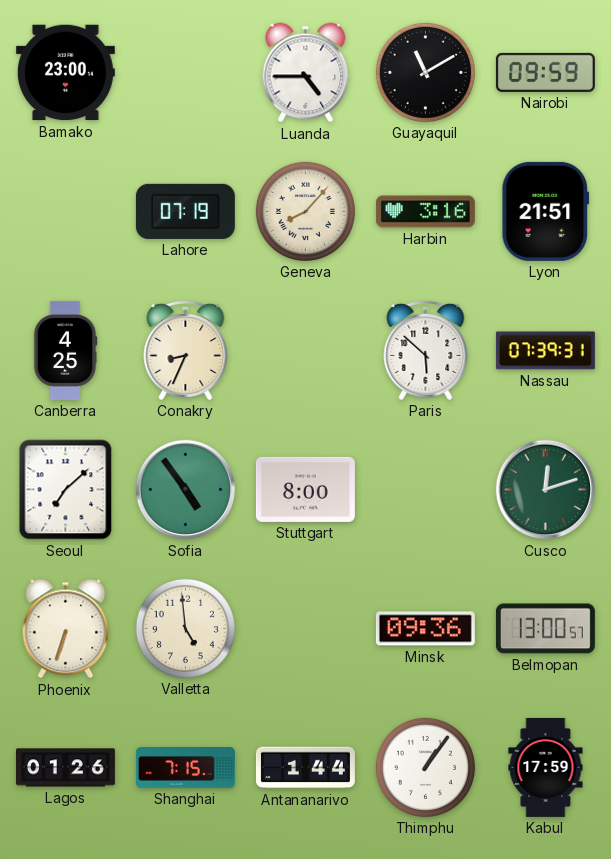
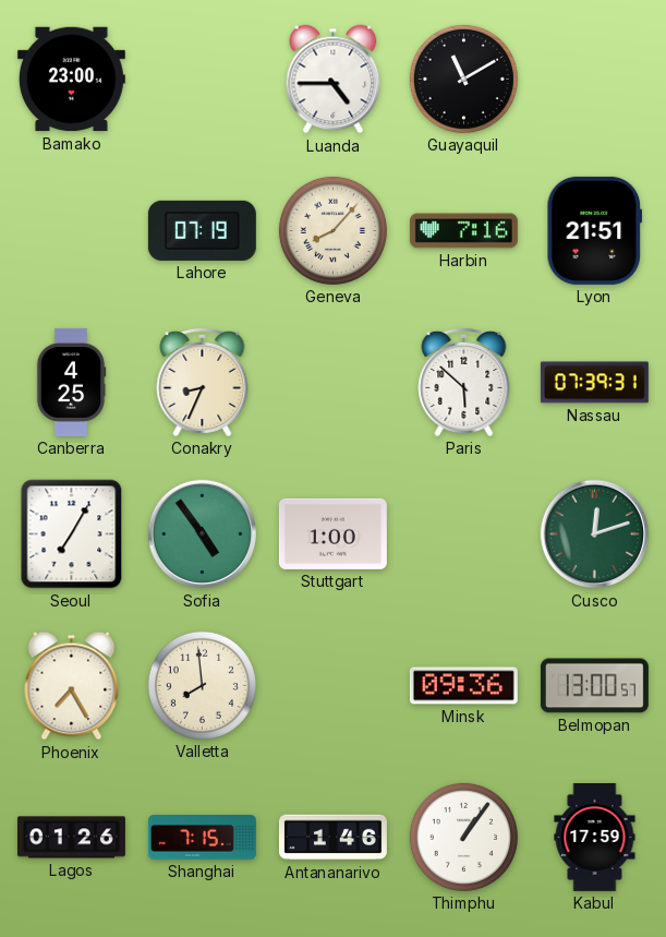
Nairobi: 09:59 -> none
Harbin: 3:16 -> 7:16
Seoul: 7:08 -> 7:05
Stuttgart: 8:00 -> 1:00
Phoenix: 6:33 -> 7:25
Valletta: 4:59 -> 7:59
Antananarivo: 1:44 -> 1:46
